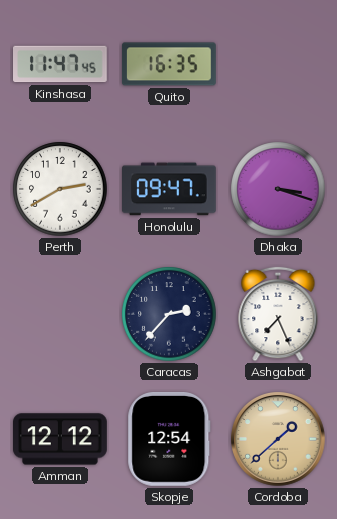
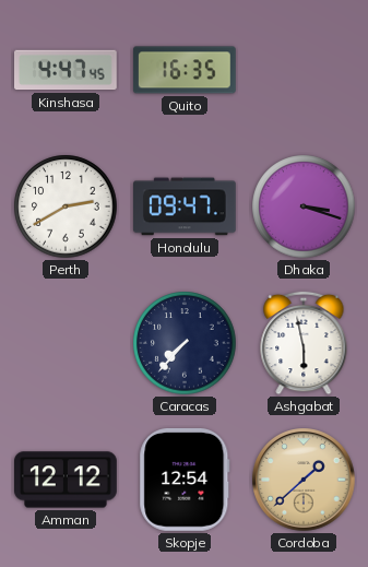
Kinshasa: 11:47 -> 4:47
Caracas: 2:37 -> 7:37
Ashgabat: 7:26 -> 5:58
